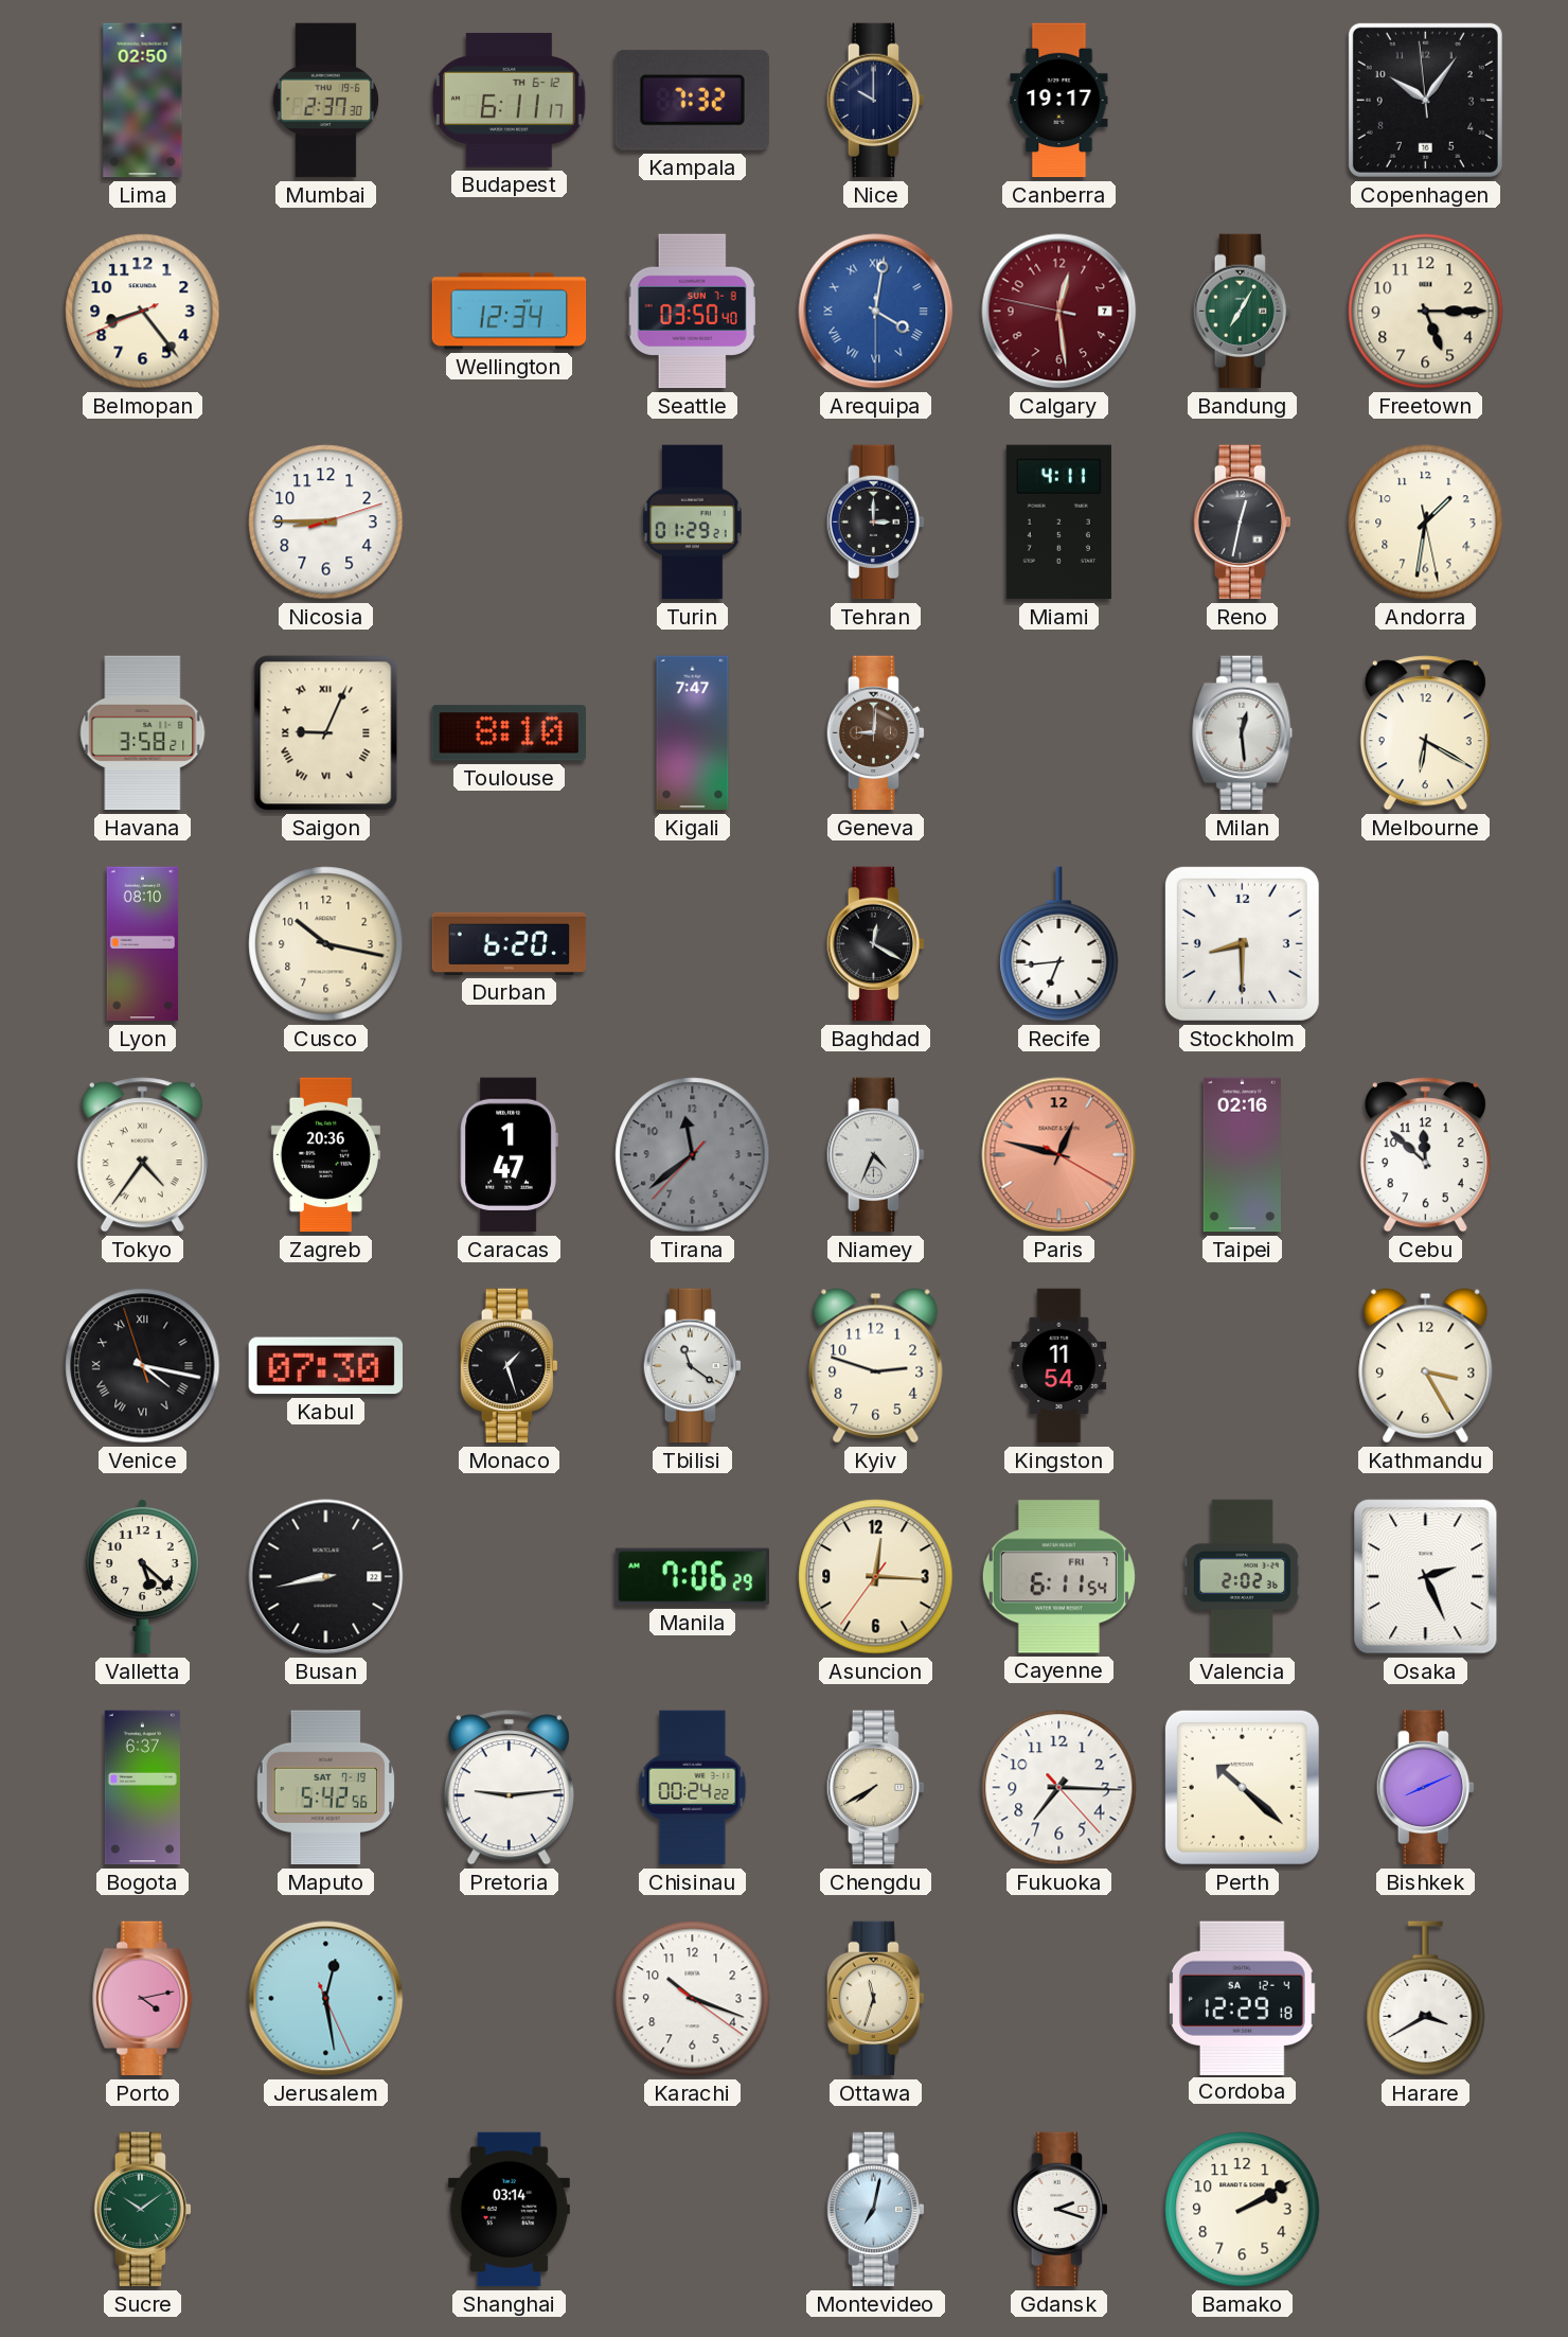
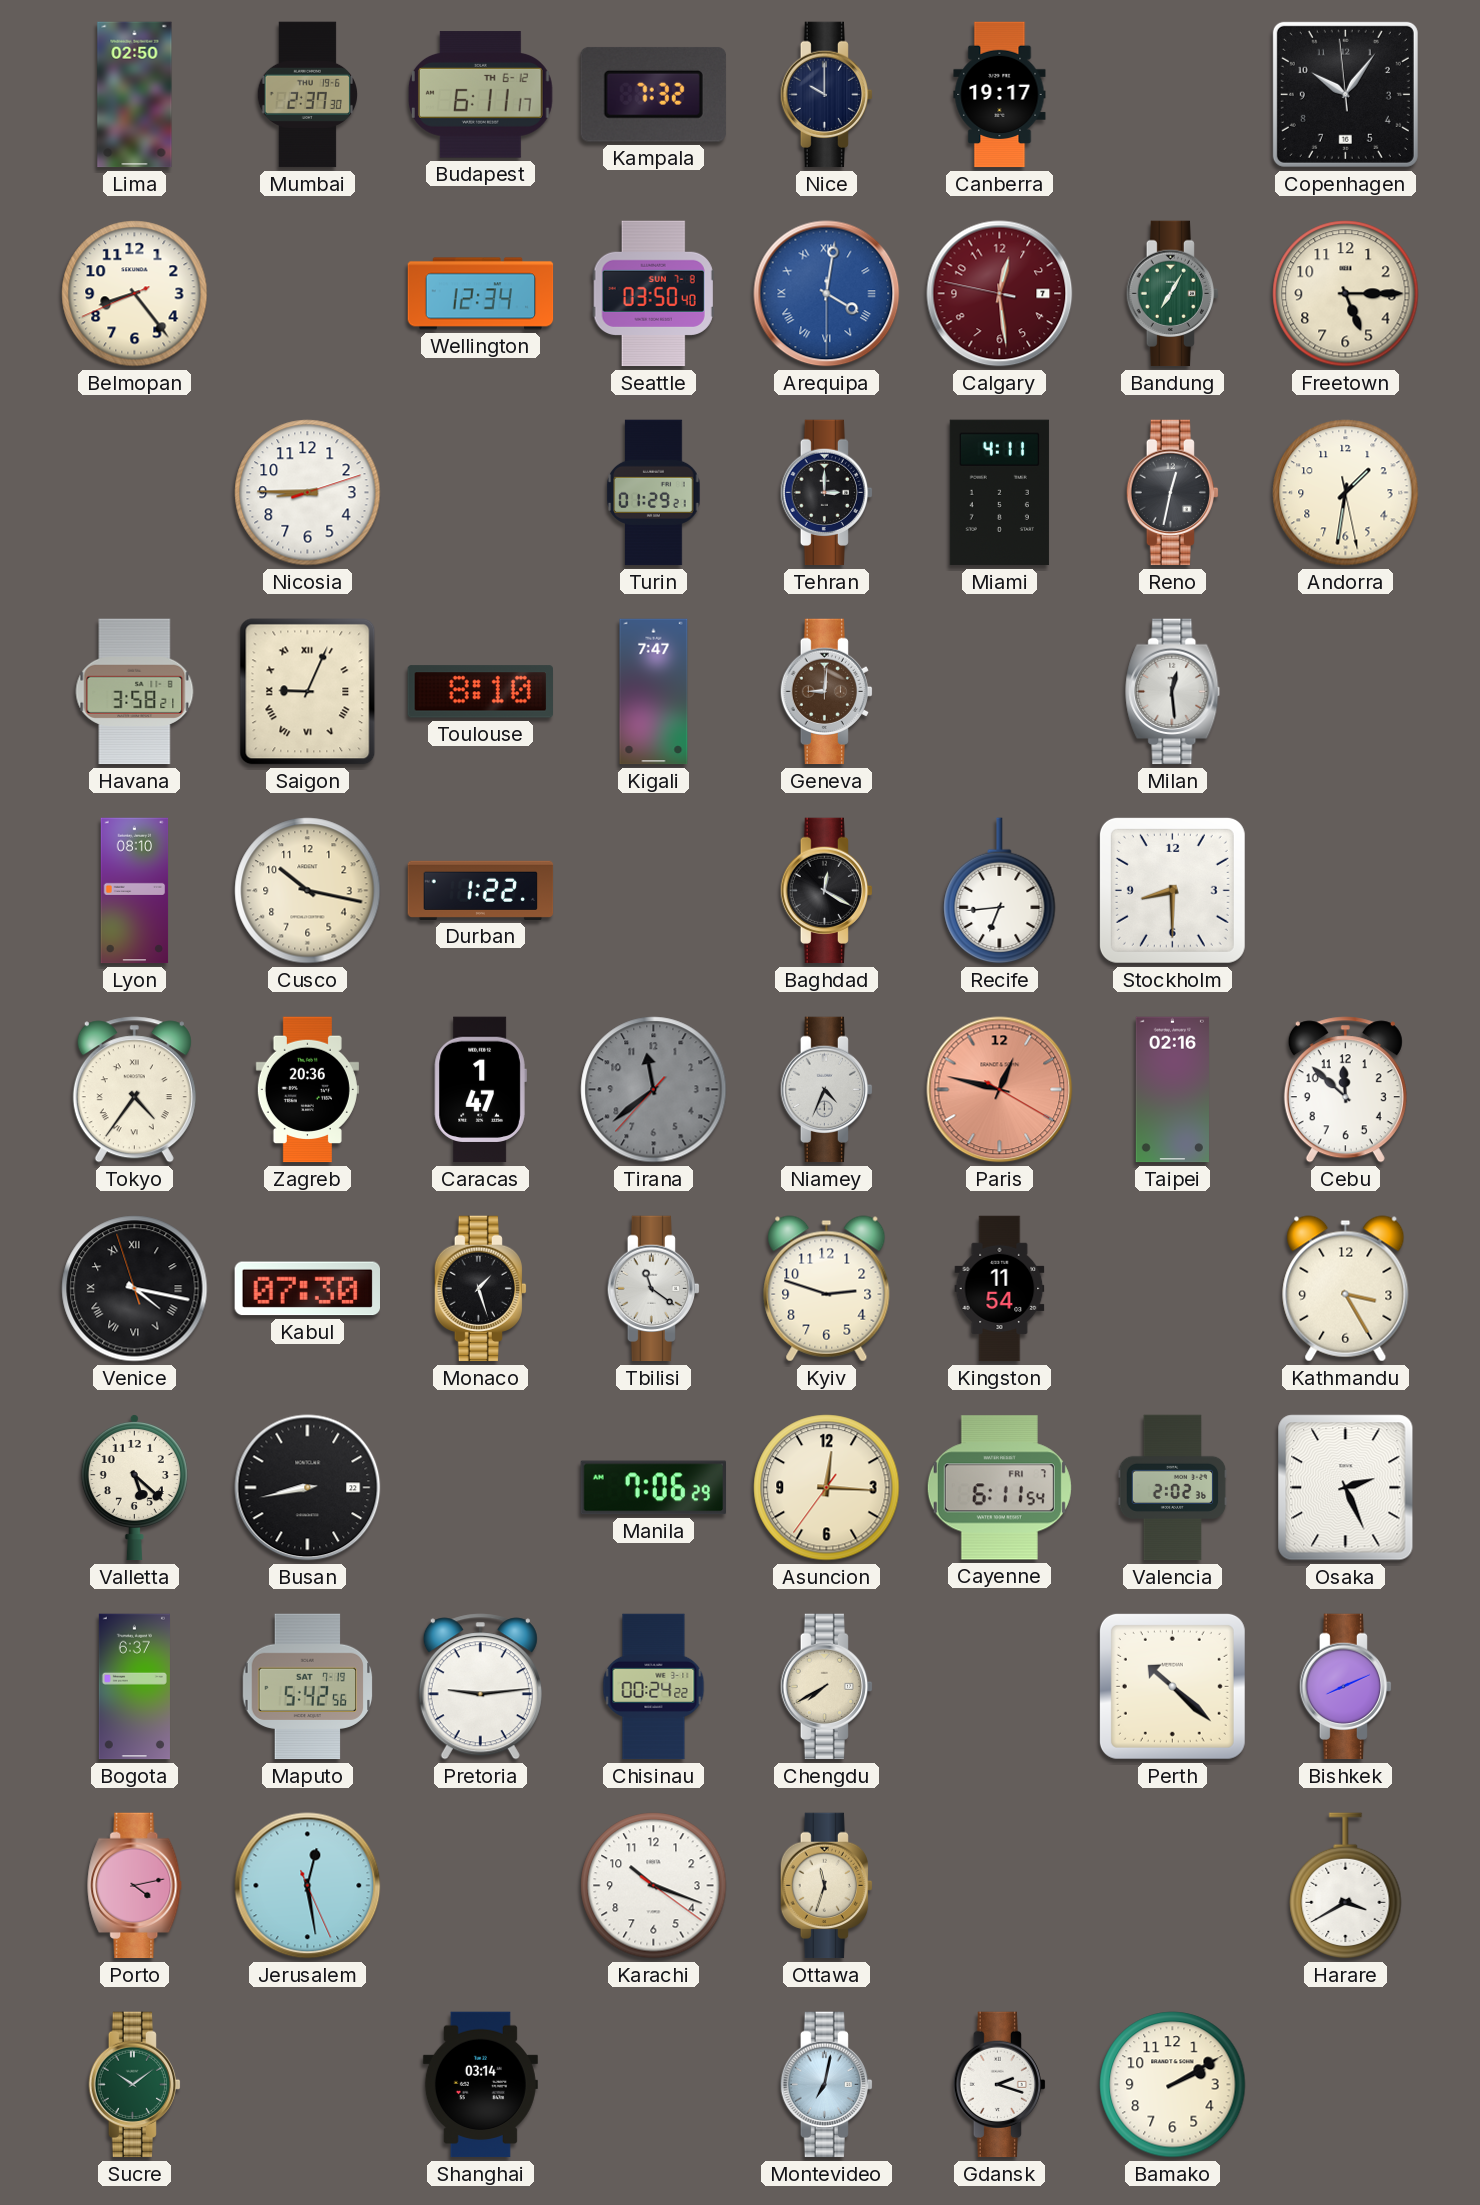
Melbourne: 6:20 -> none
Durban: 6:20 -> 1:22
Fukuoka: 7:15 -> none
Cordoba: 12:29 -> none
